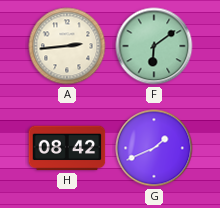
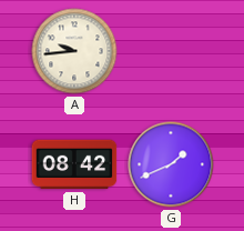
A: 2:44 -> 9:44
F: 6:09 -> none
